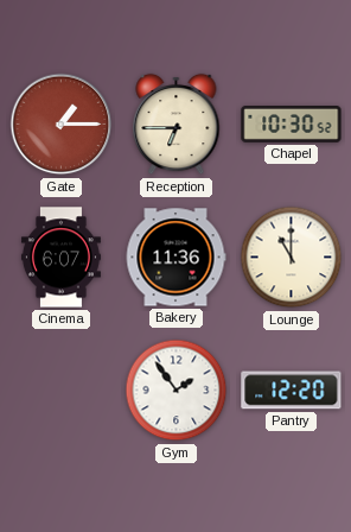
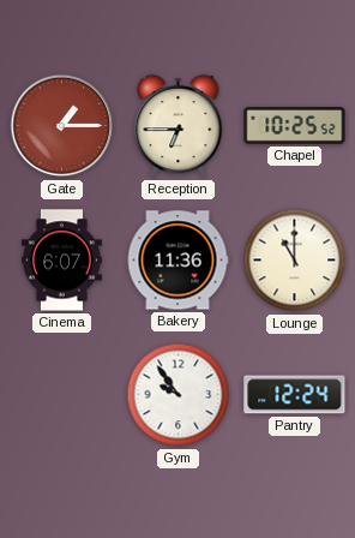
Chapel: 10:30 -> 10:25
Gym: 1:54 -> 9:54
Pantry: 12:20 -> 12:24
